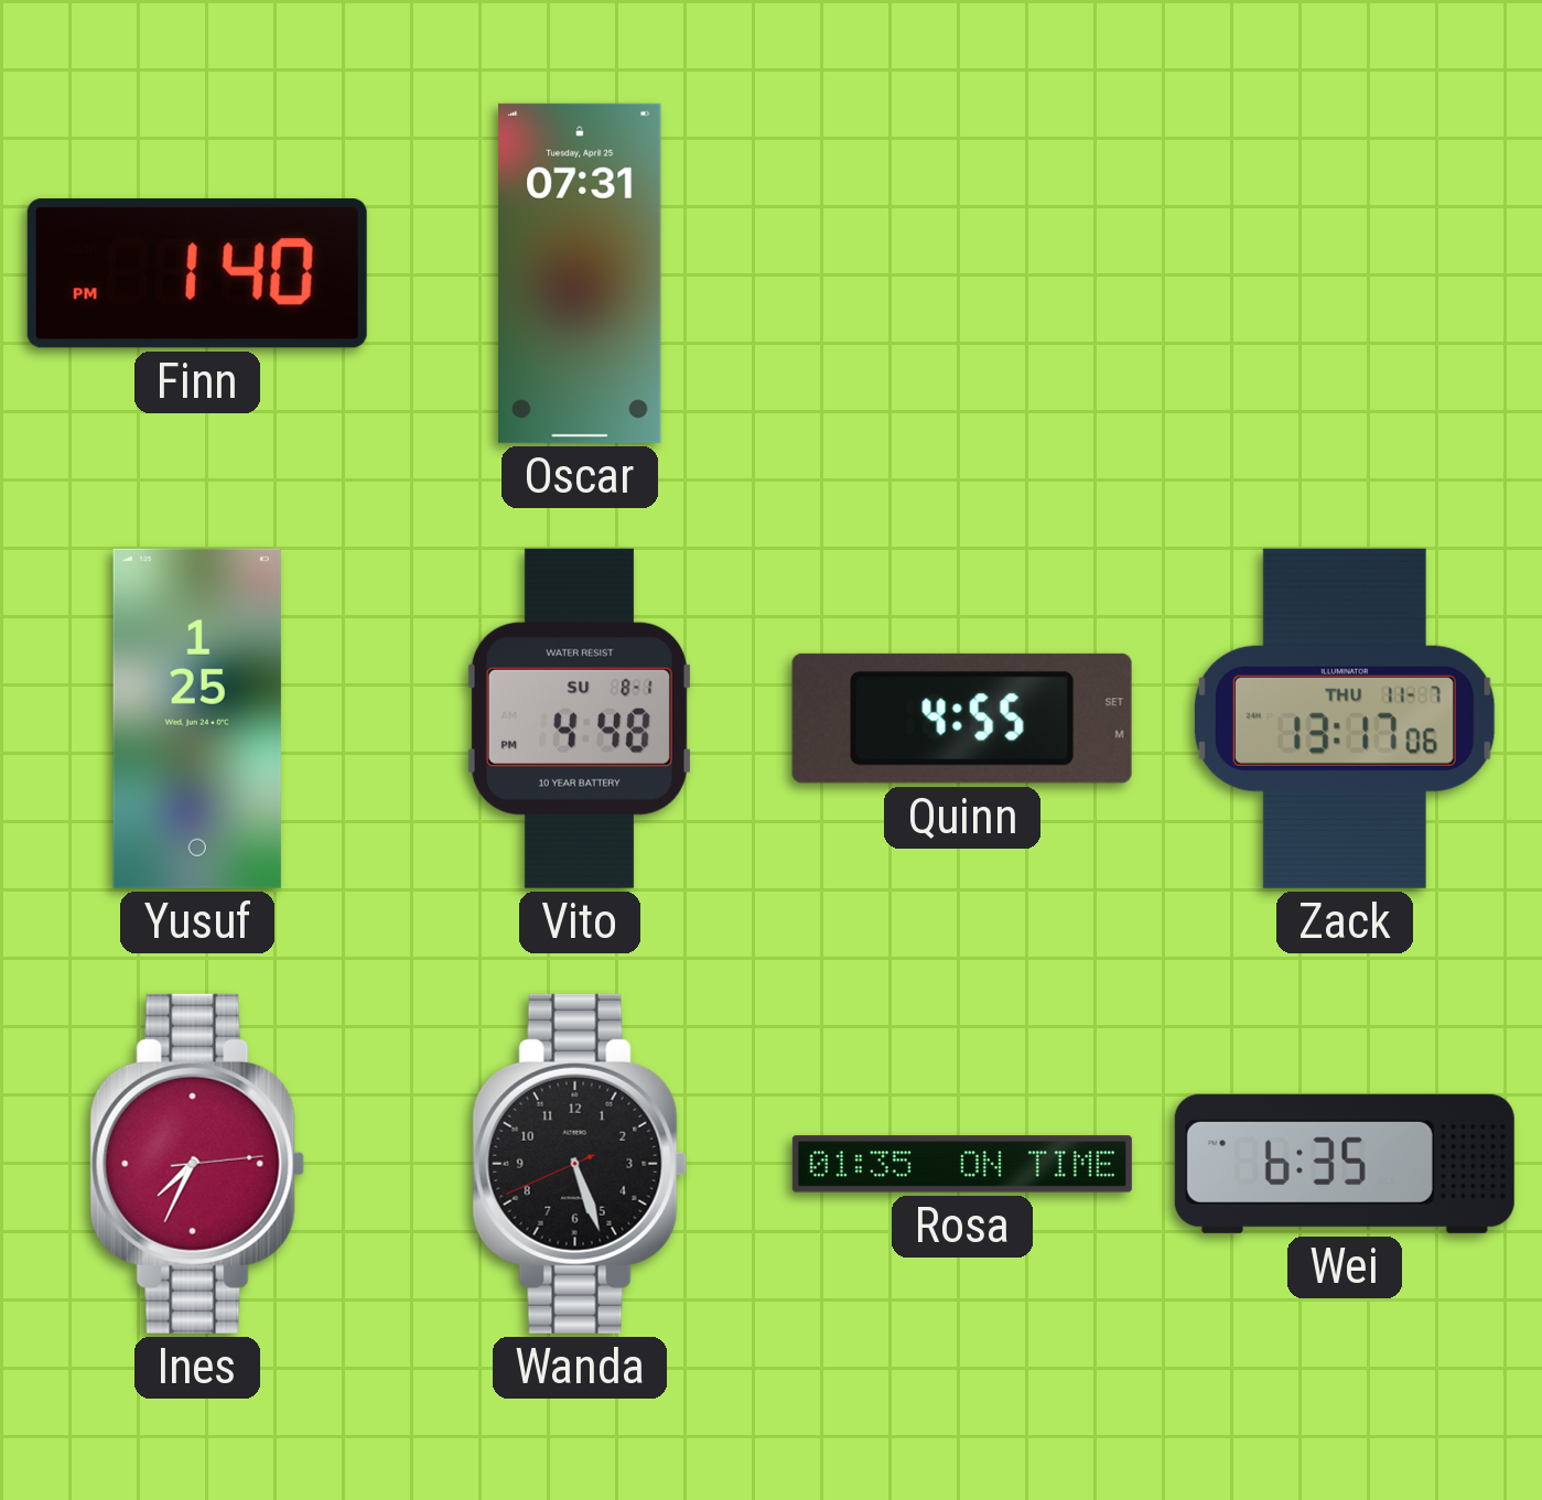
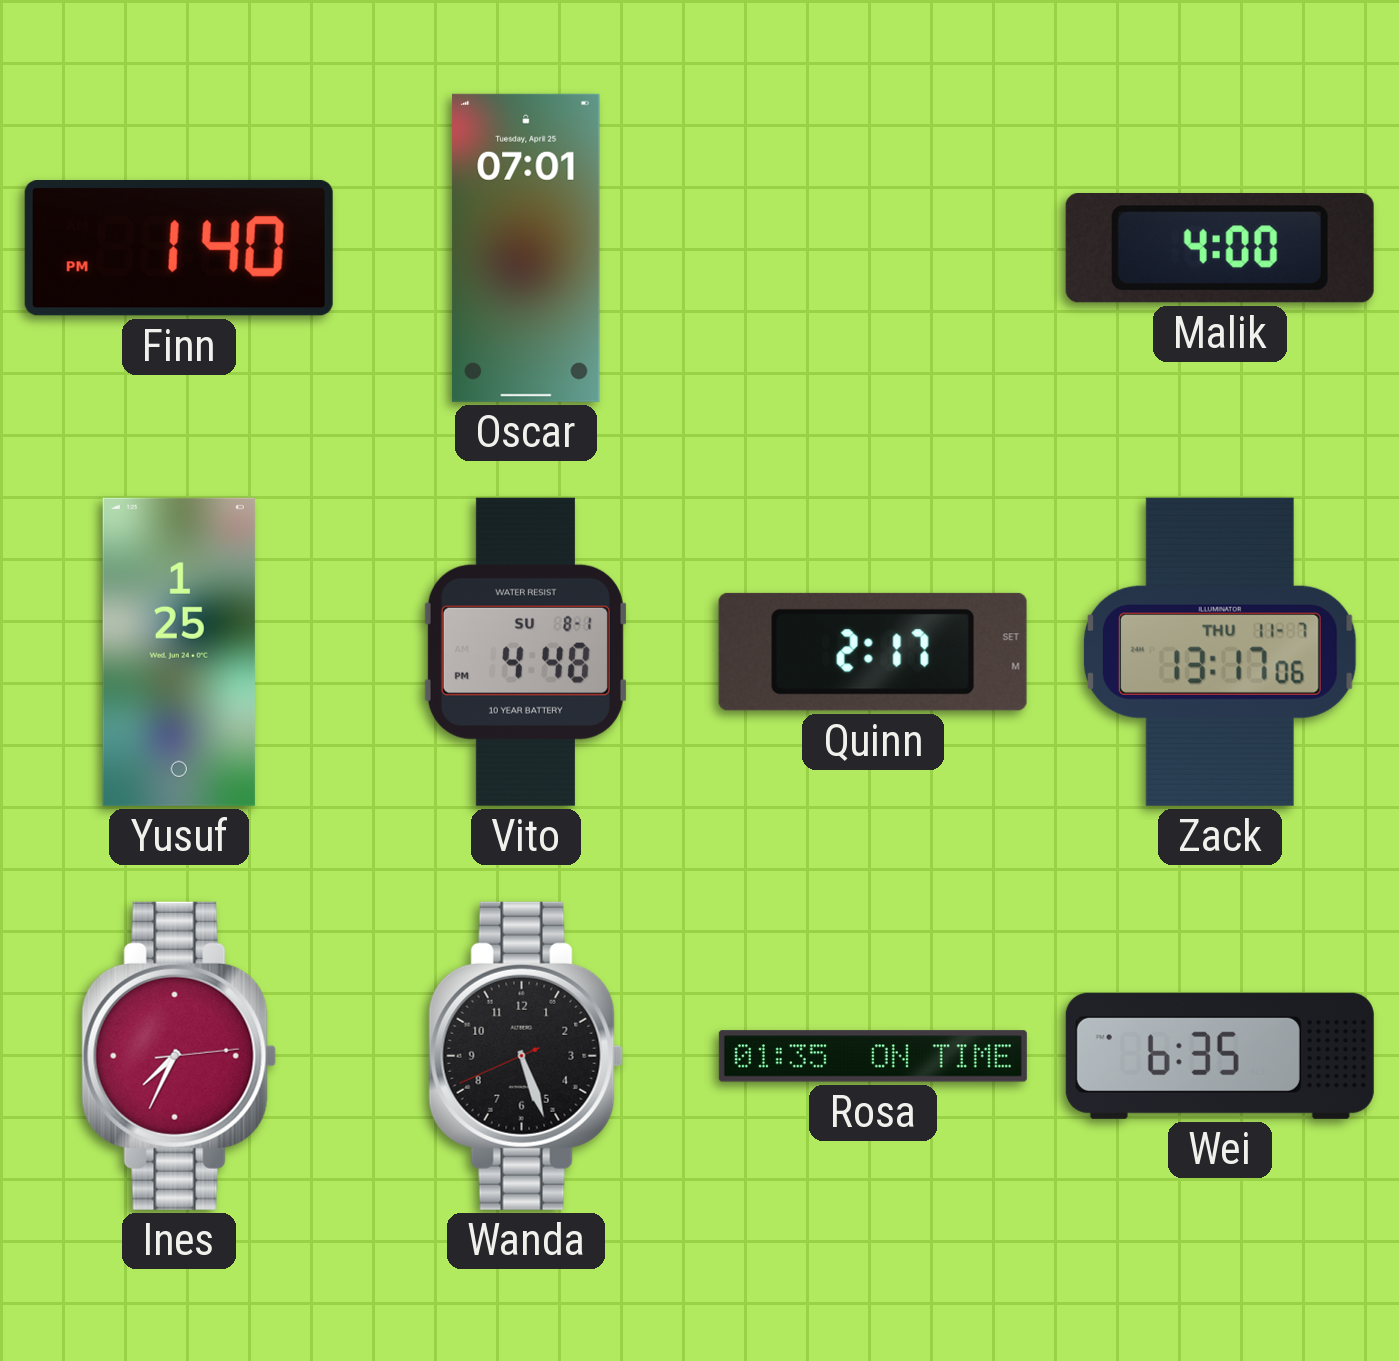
Oscar: 07:31 -> 07:01
Malik: none -> 4:00
Quinn: 4:55 -> 2:17
